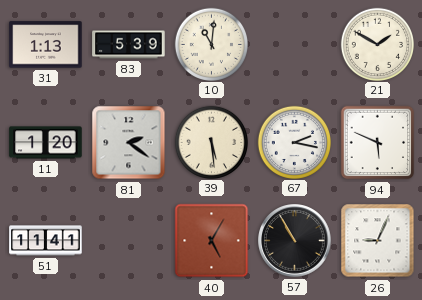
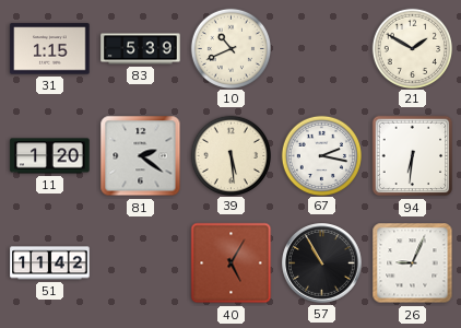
31: 1:13 -> 1:15
10: 11:01 -> 10:41
94: 5:49 -> 6:31
51: 11:41 -> 11:42
